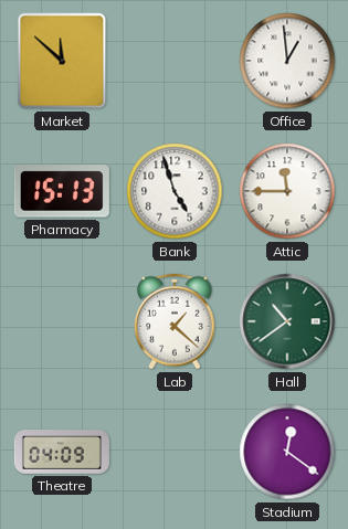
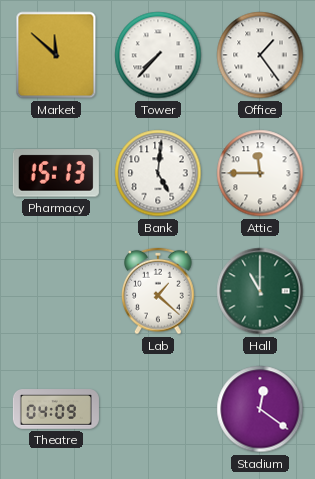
Tower: none -> 7:37
Office: 12:59 -> 1:24
Bank: 4:57 -> 5:01
Hall: 10:39 -> 11:00
